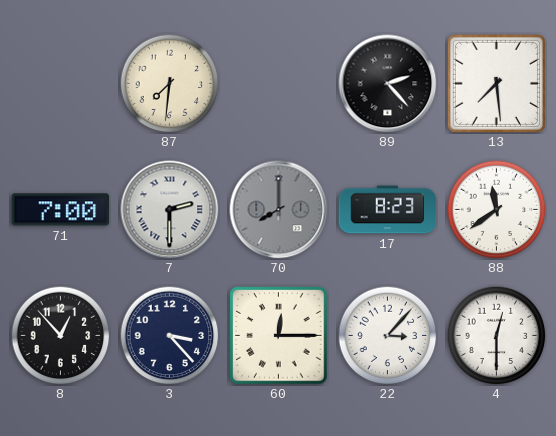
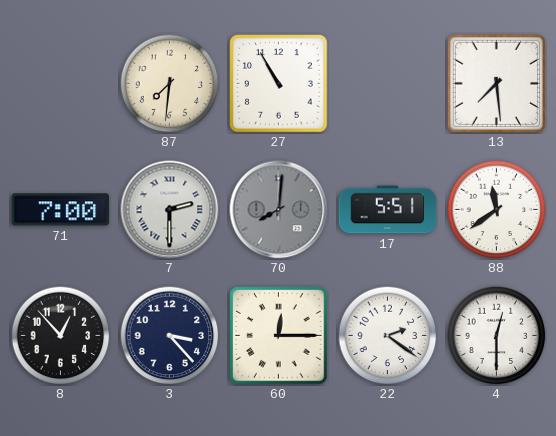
27: none -> 10:55
89: 2:23 -> none
70: 8:00 -> 8:01
17: 8:23 -> 5:51
22: 3:07 -> 2:21
